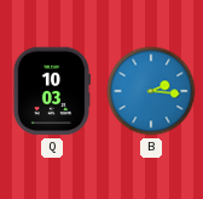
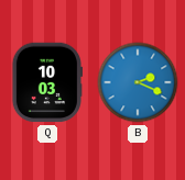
B: 2:16 -> 2:19
